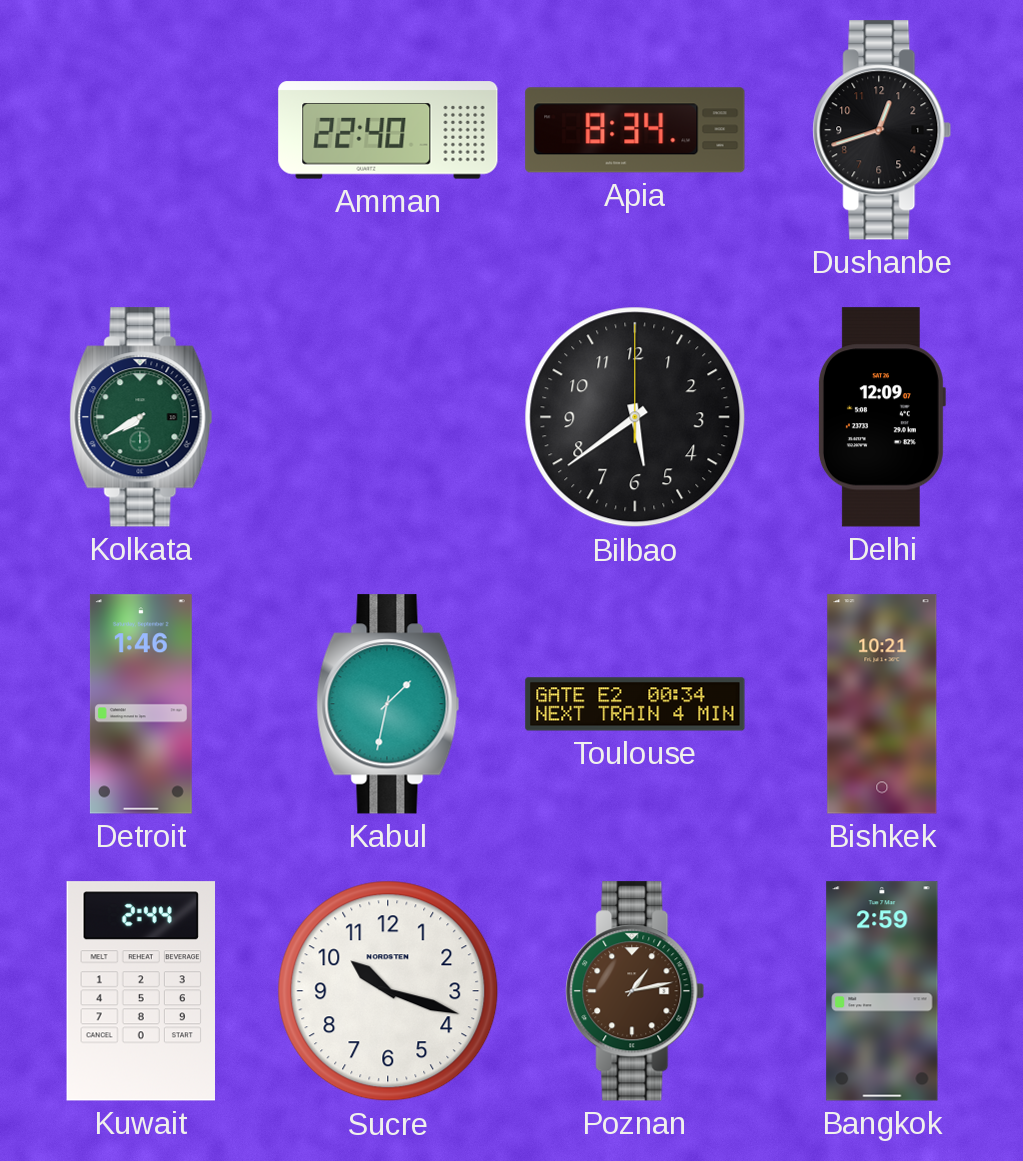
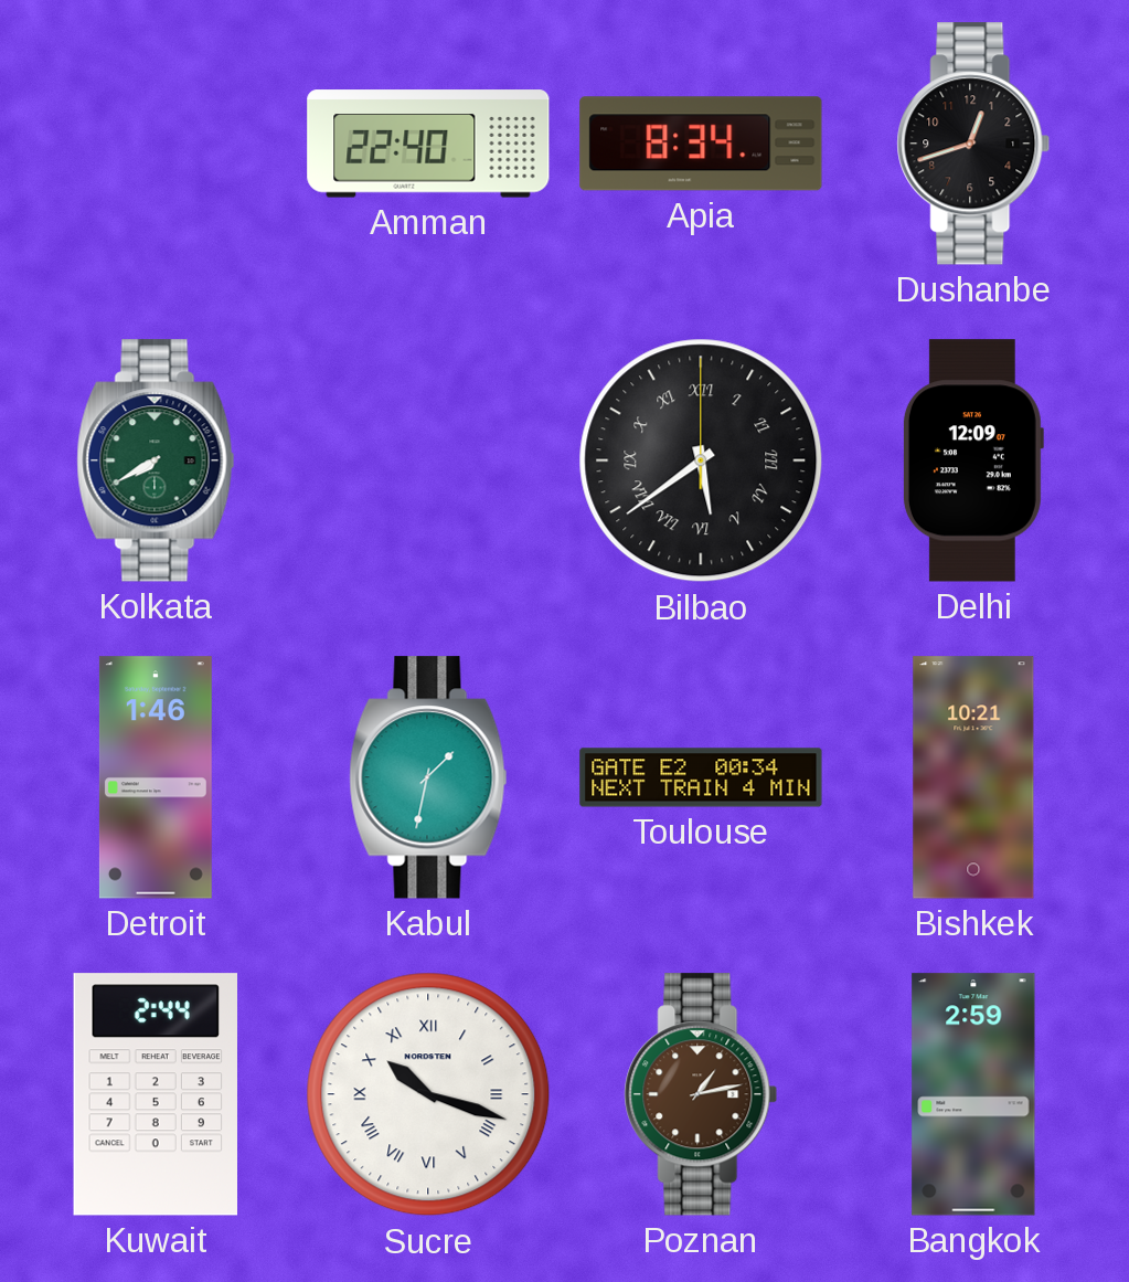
Bilbao numerals: Arabic -> Roman
Sucre numerals: Arabic -> Roman
